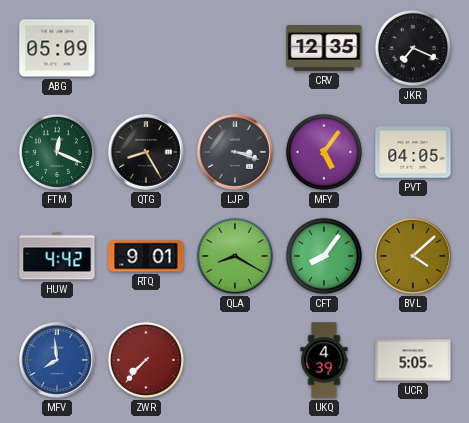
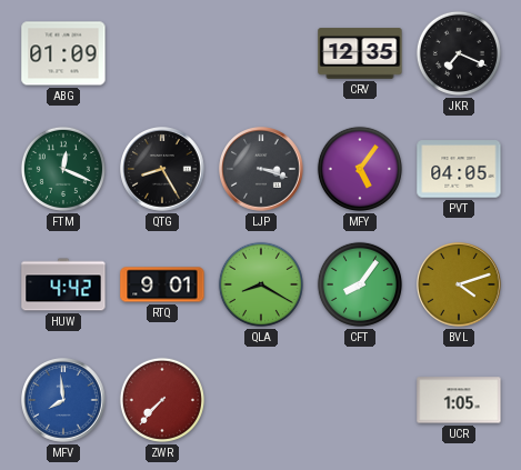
ABG: 05:09 -> 01:09
BVL: 4:08 -> 4:12
UKQ: 4:39 -> none
UCR: 5:05 -> 1:05
